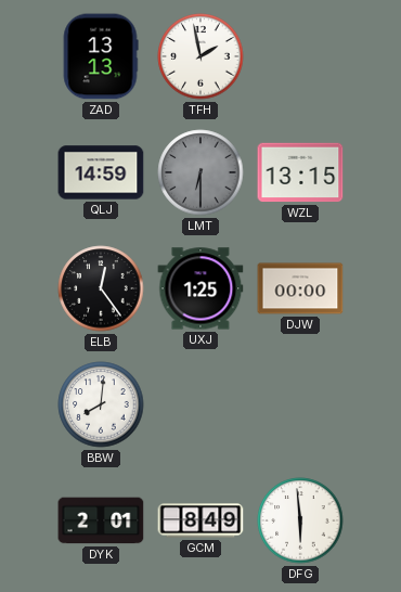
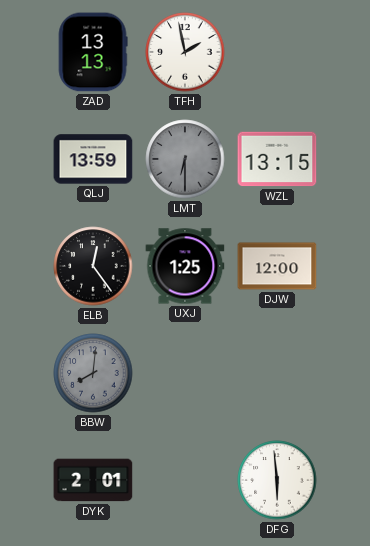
QLJ: 14:59 -> 13:59
DJW: 00:00 -> 12:00
BBW dial: white -> grey
GCM: 8:49 -> none
